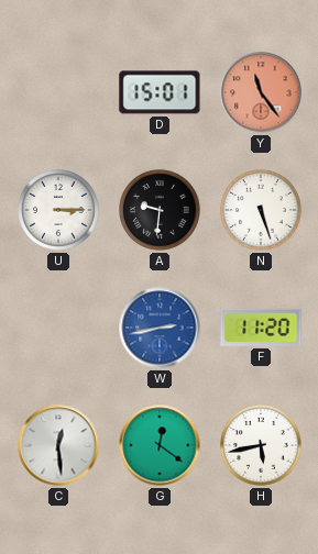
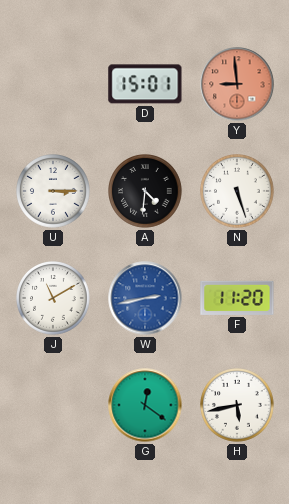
Y: 11:24 -> 8:59
A: 9:31 -> 4:31
J: none -> 11:10
C: 12:29 -> none
